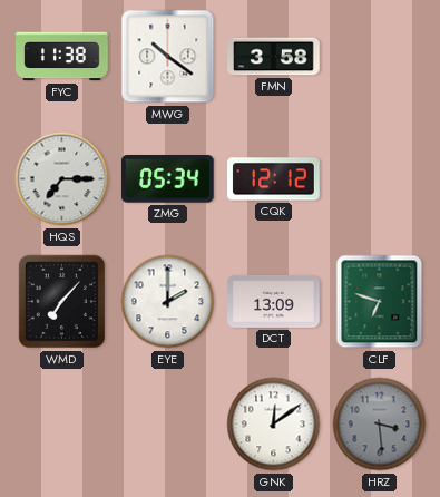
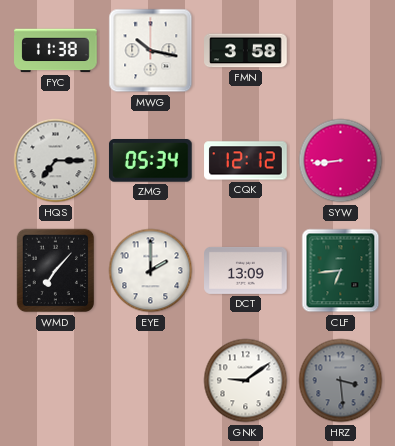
MWG: 10:21 -> 10:17
SYW: none -> 8:44
CLF: 6:48 -> 6:44
GNK: 12:09 -> 9:09
